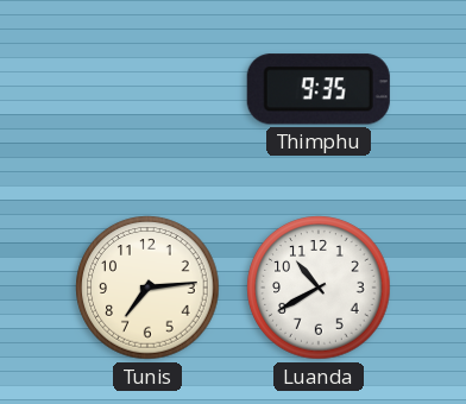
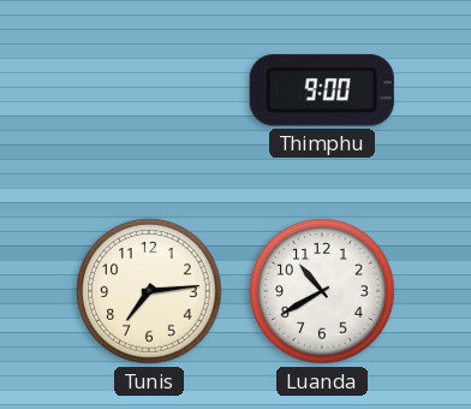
Thimphu: 9:35 -> 9:00
